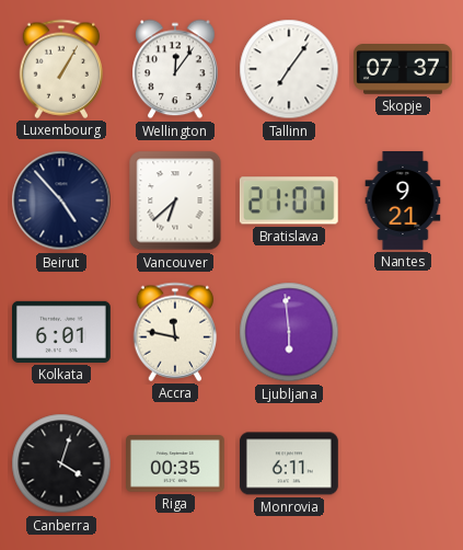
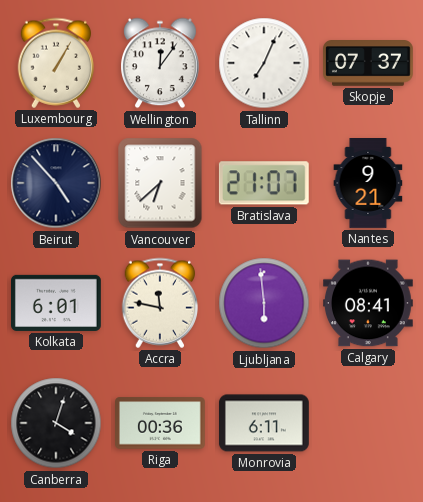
Tallinn: 7:06 -> 7:04
Calgary: none -> 08:41
Riga: 00:35 -> 00:36
